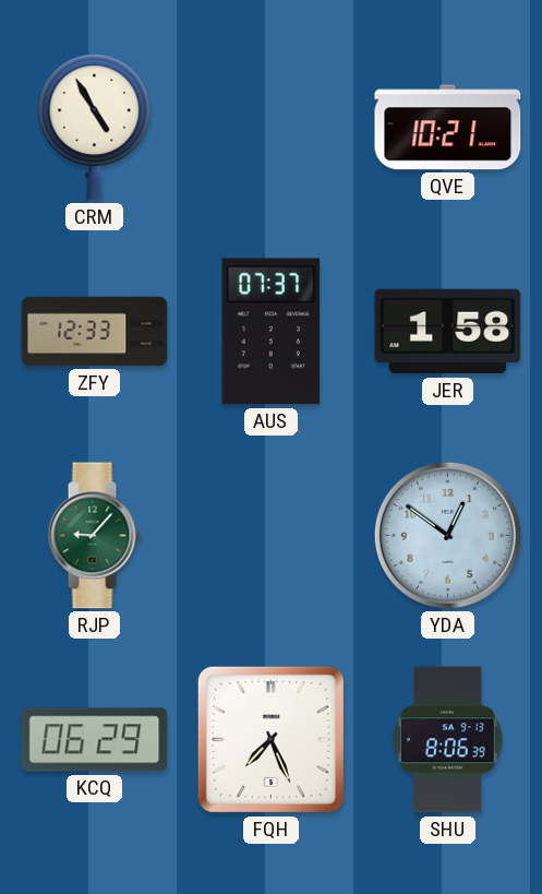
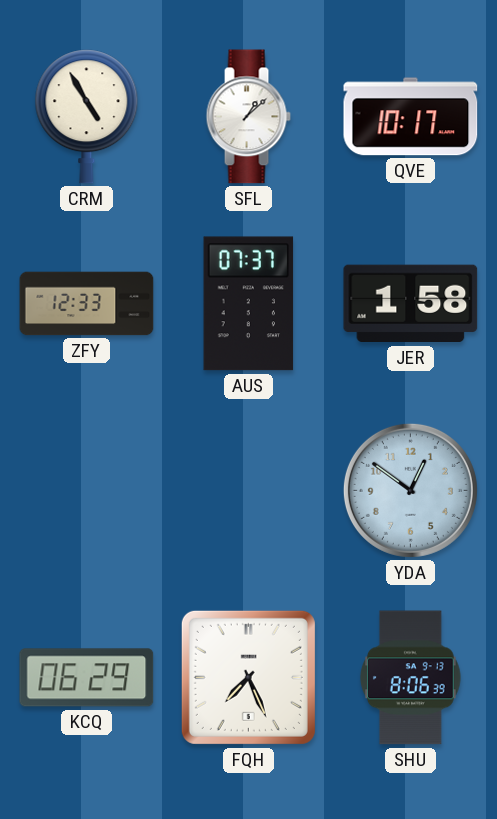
SFL: none -> 1:08
QVE: 10:21 -> 10:17
RJP: 9:07 -> none
